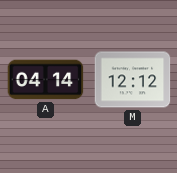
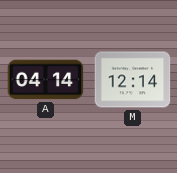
M: 12:12 -> 12:14
